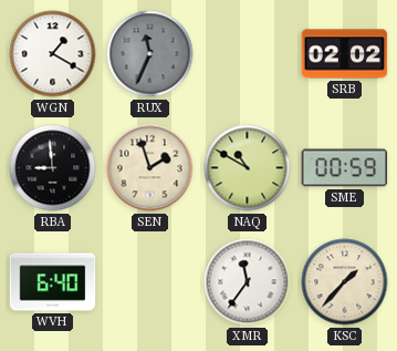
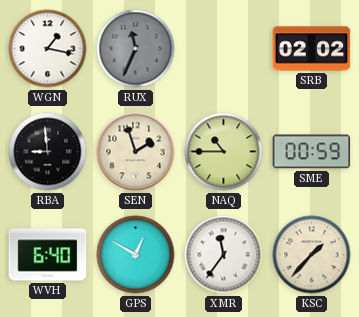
WGN: 1:20 -> 1:17
NAQ: 10:50 -> 10:45
GPS: none -> 12:50
